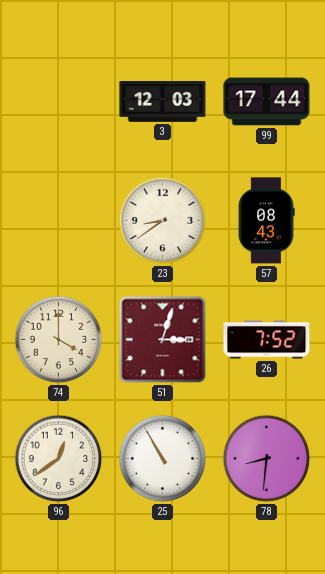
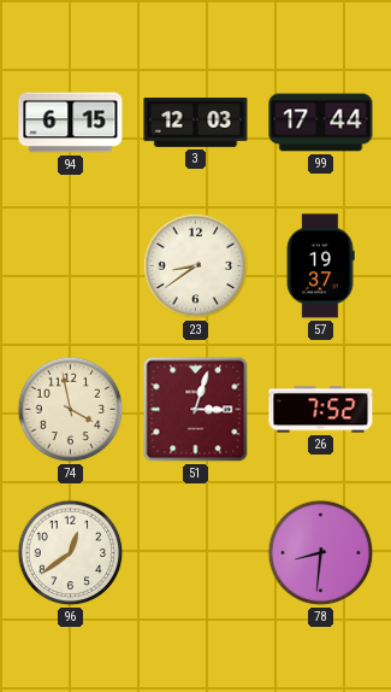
94: none -> 6:15
57: 08:43 -> 19:37
74: 4:00 -> 3:58
25: 10:55 -> none
